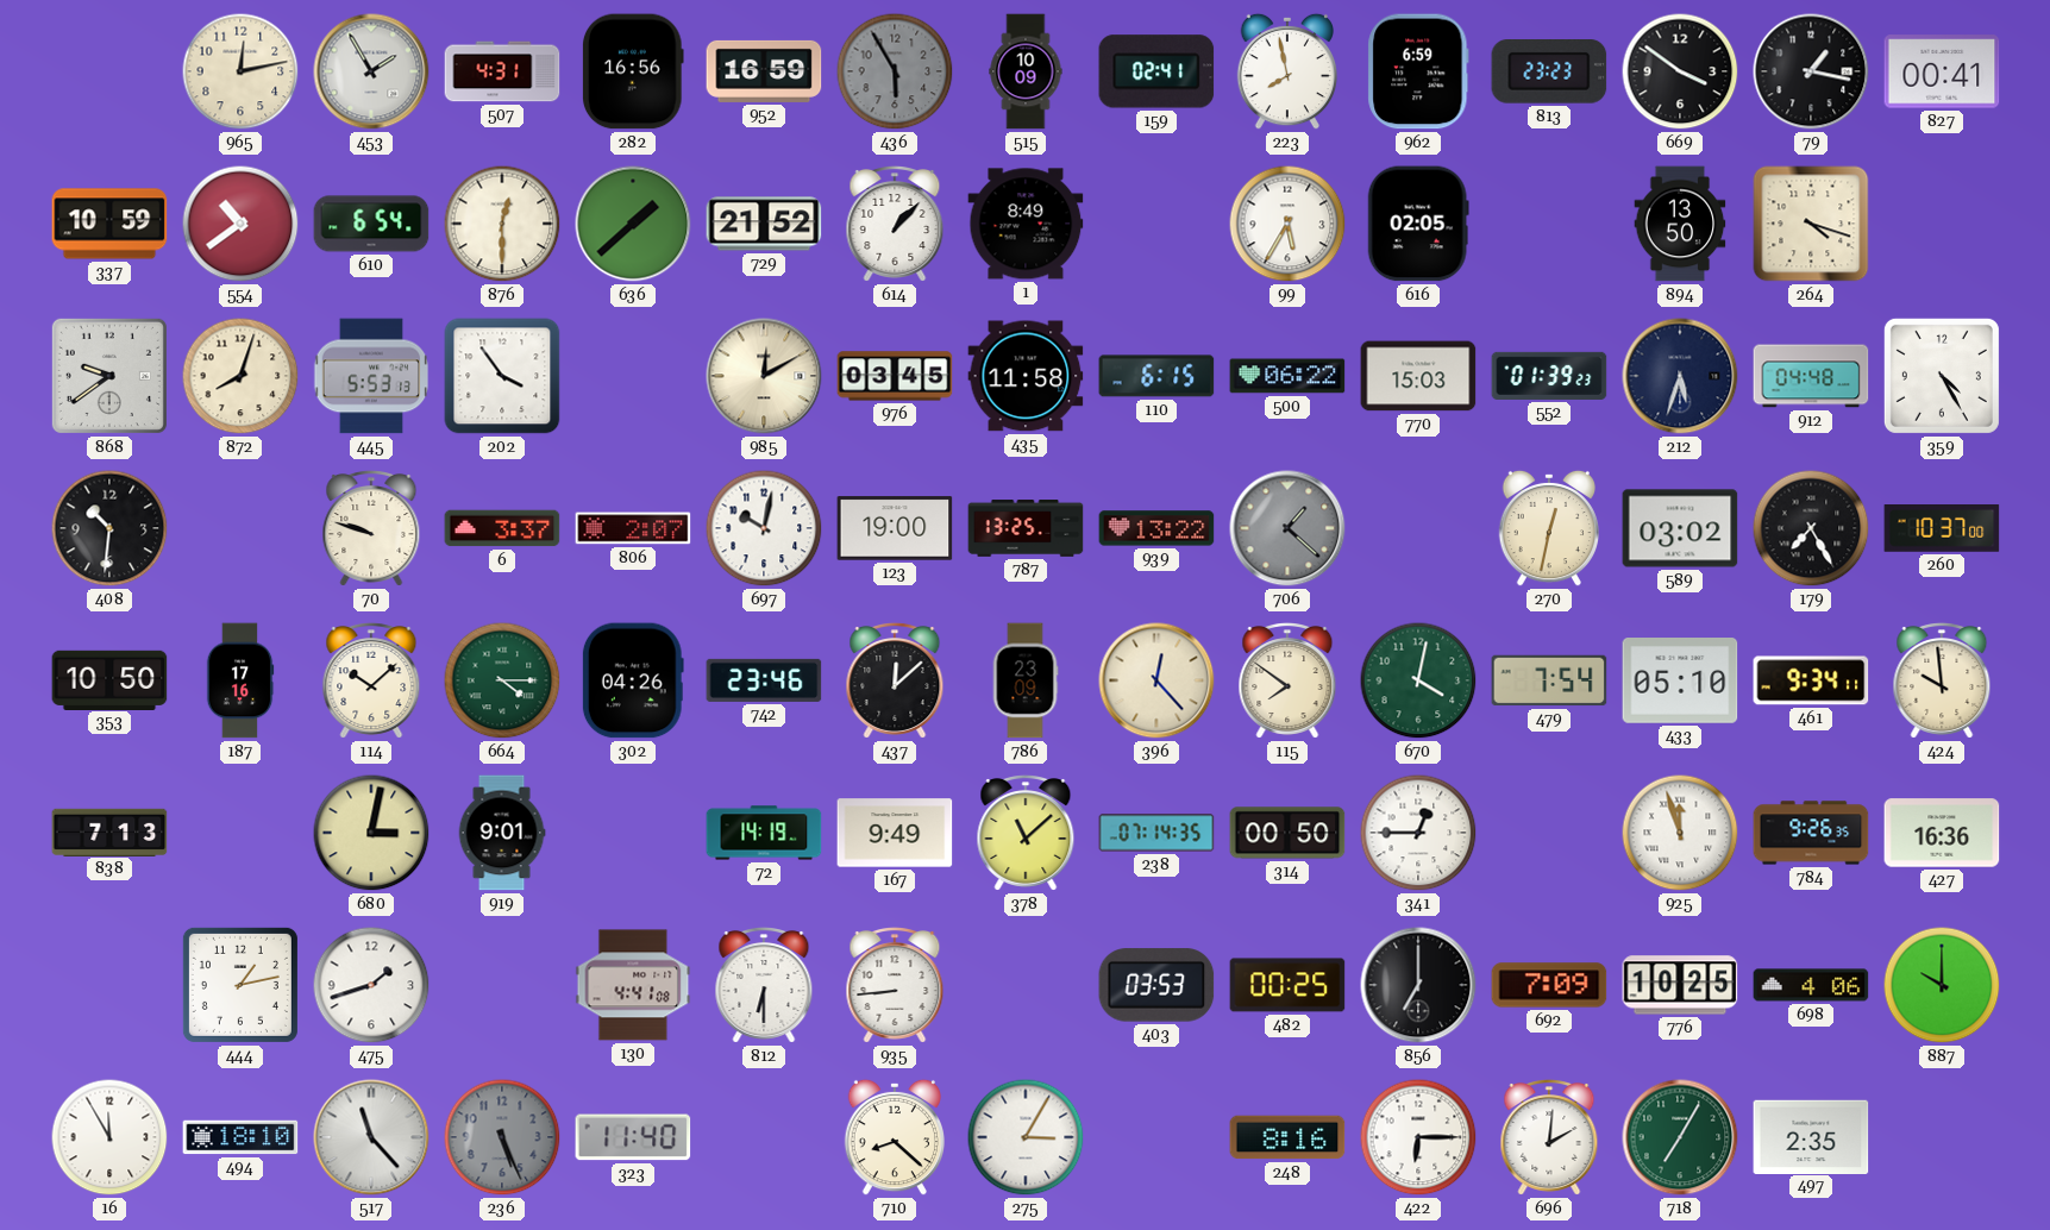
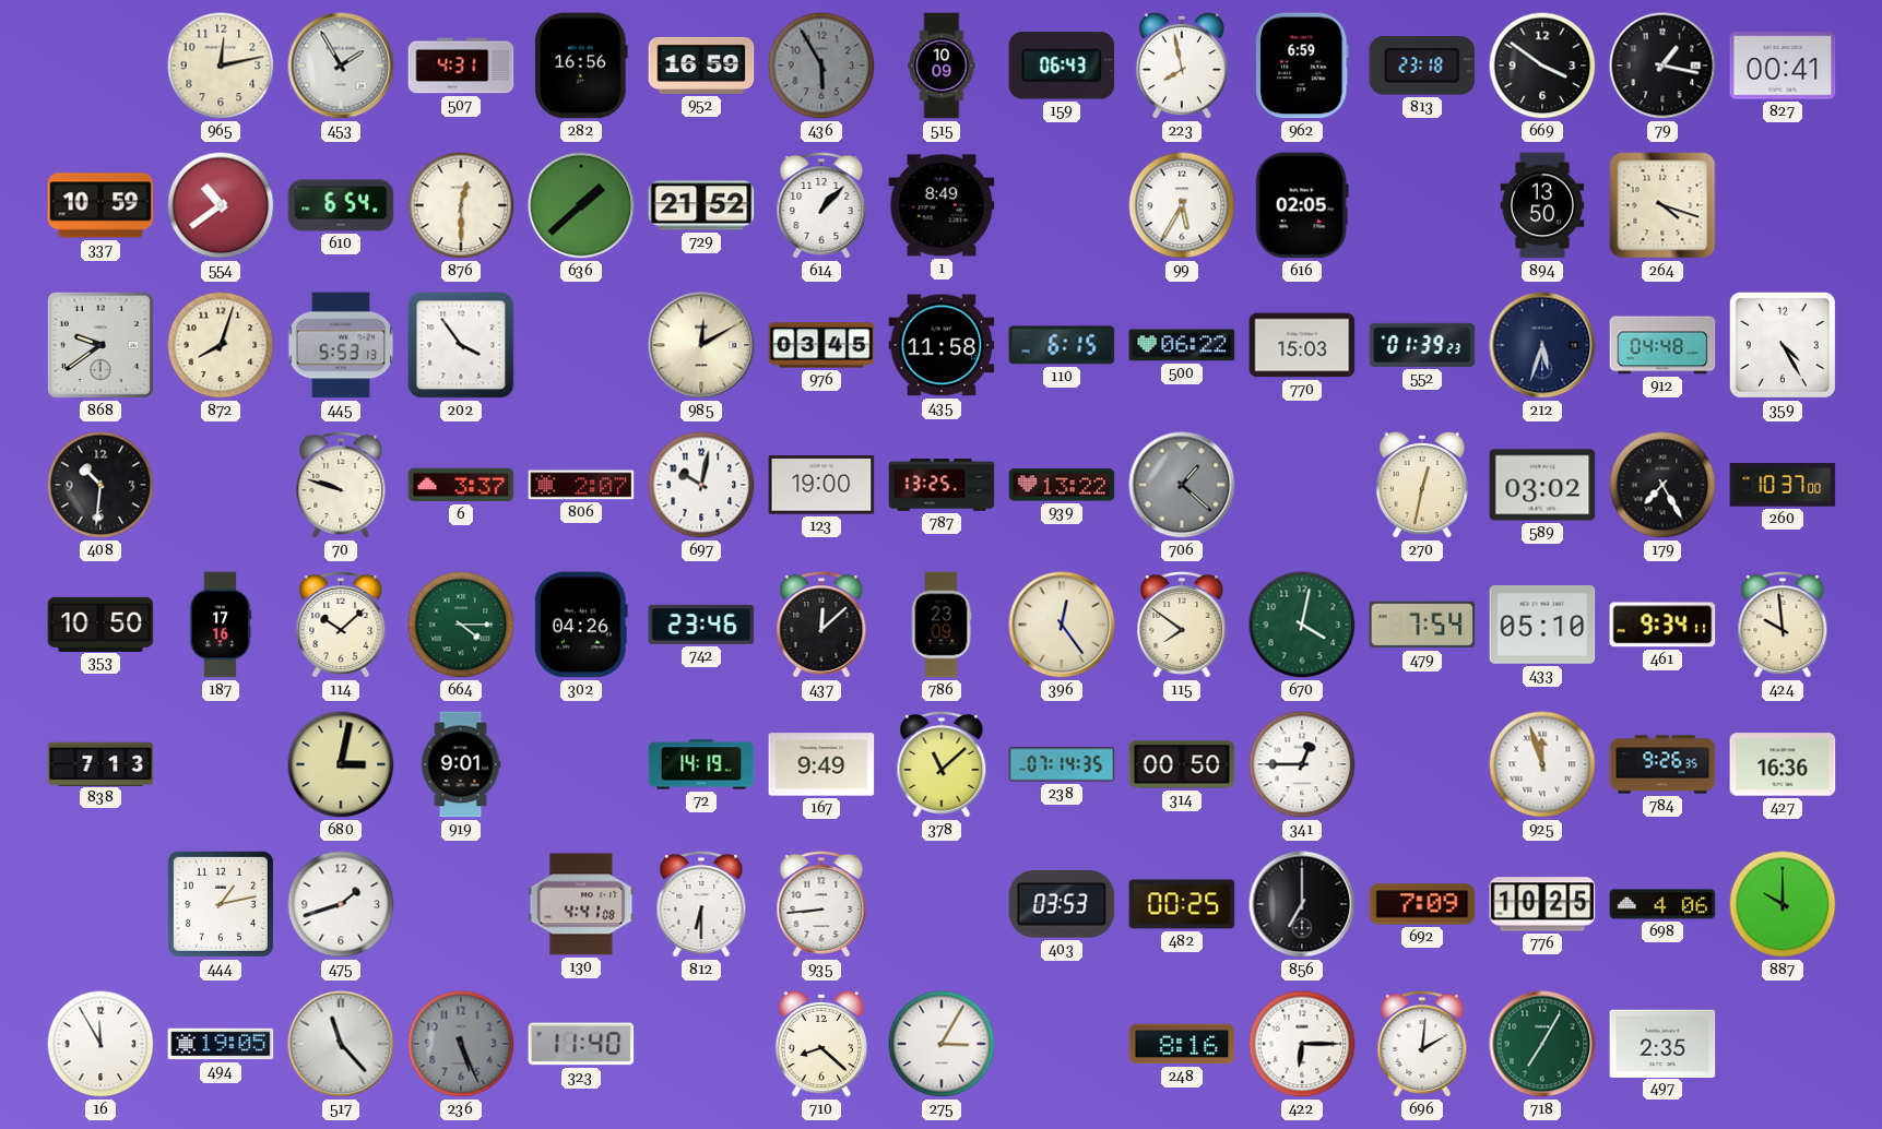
159: 02:41 -> 06:43
813: 23:23 -> 23:18
396: 12:23 -> 12:24
494: 18:10 -> 19:05
